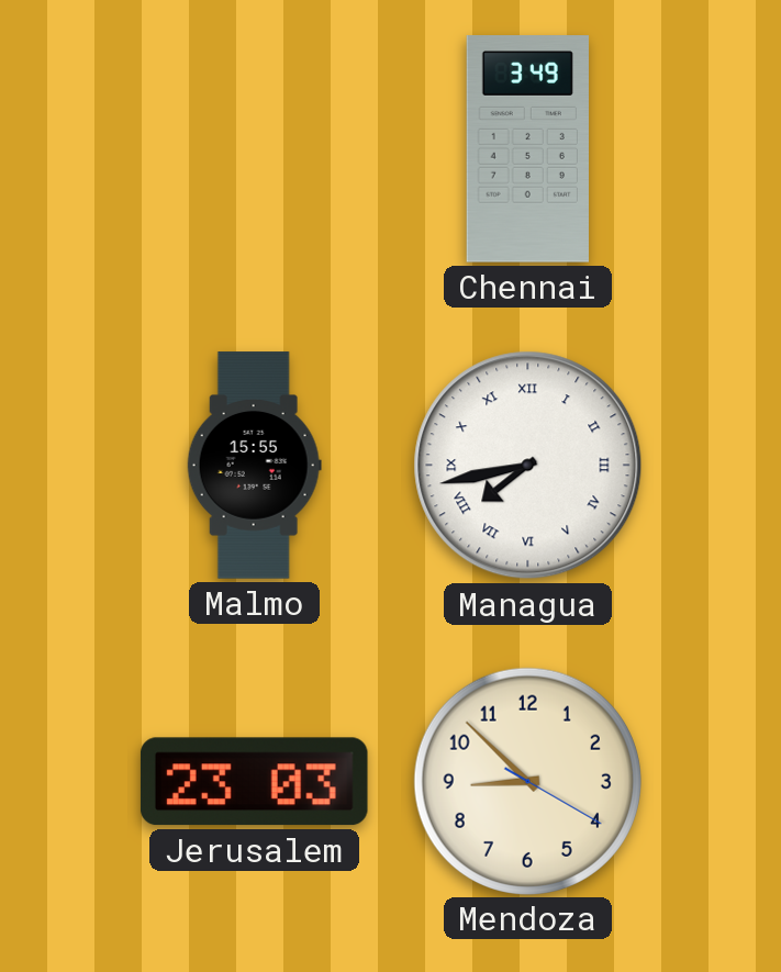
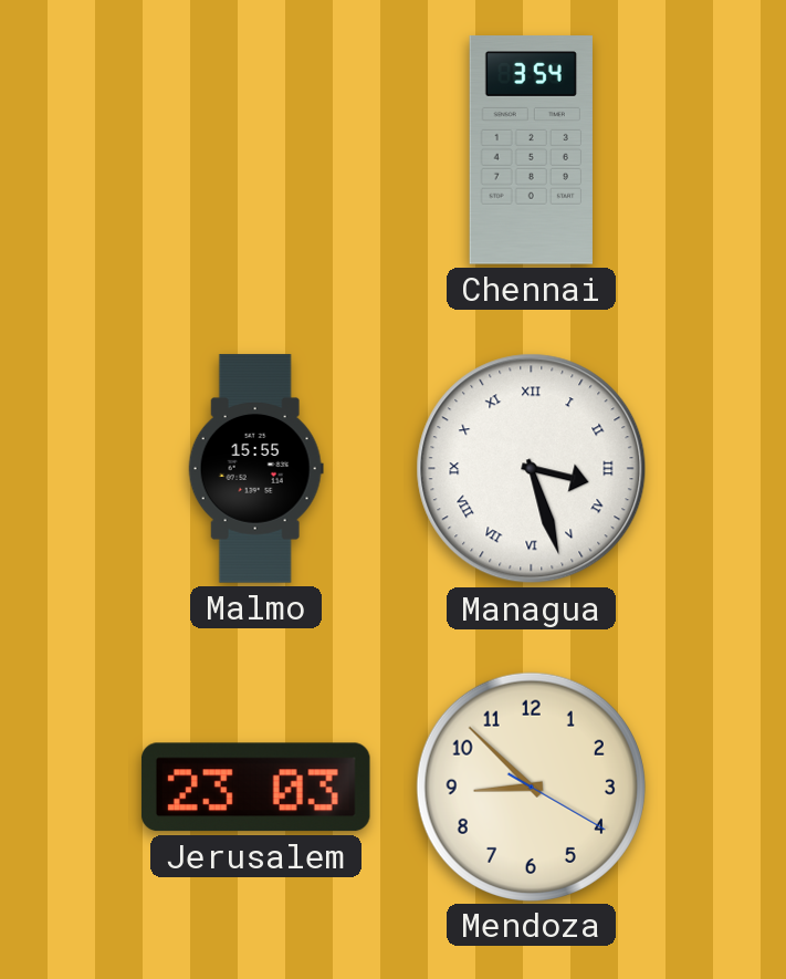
Chennai: 3:49 -> 3:54
Managua: 7:43 -> 3:27
